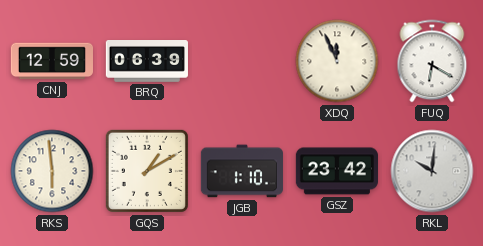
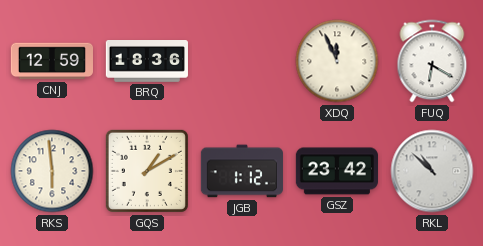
BRQ: 06:39 -> 18:36
JGB: 1:10 -> 1:12
RKL: 10:01 -> 10:52
